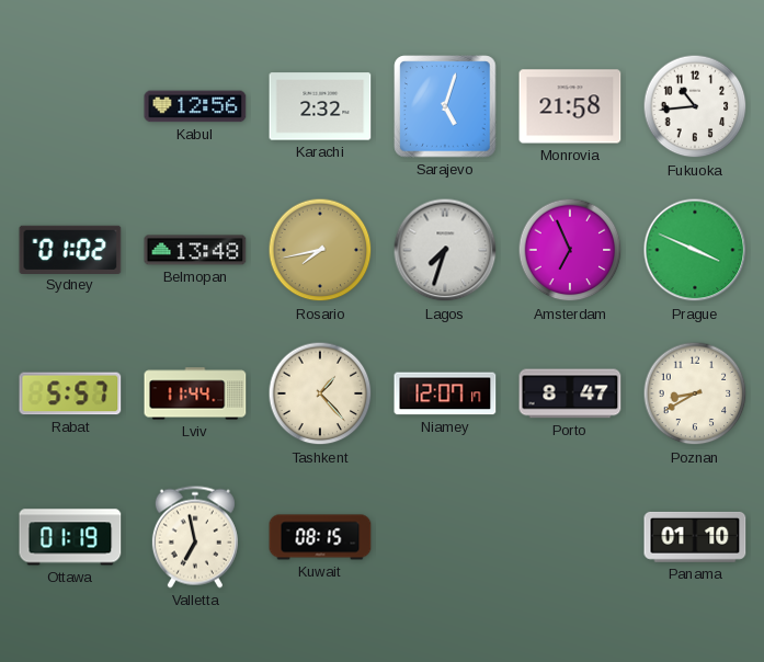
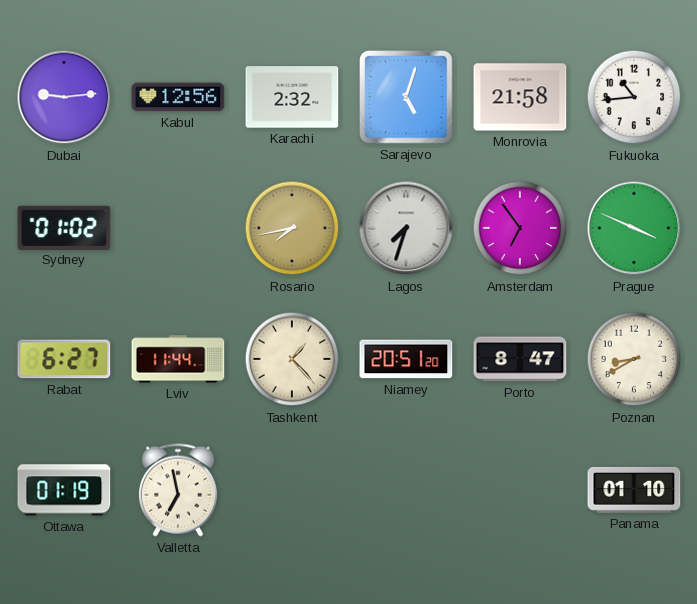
Dubai: none -> 9:14
Belmopan: 13:48 -> none
Amsterdam: 6:56 -> 6:54
Rabat: 5:57 -> 6:27
Niamey: 12:07 -> 20:51
Kuwait: 08:15 -> none
